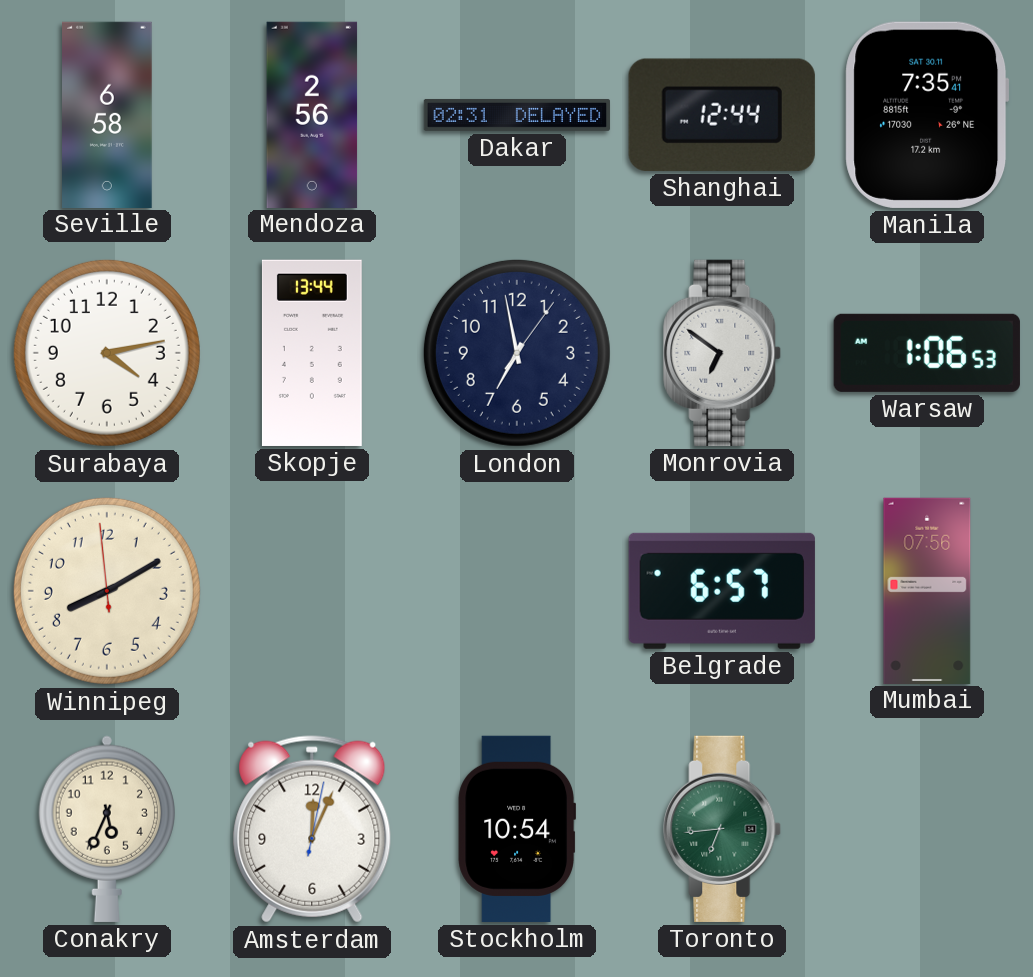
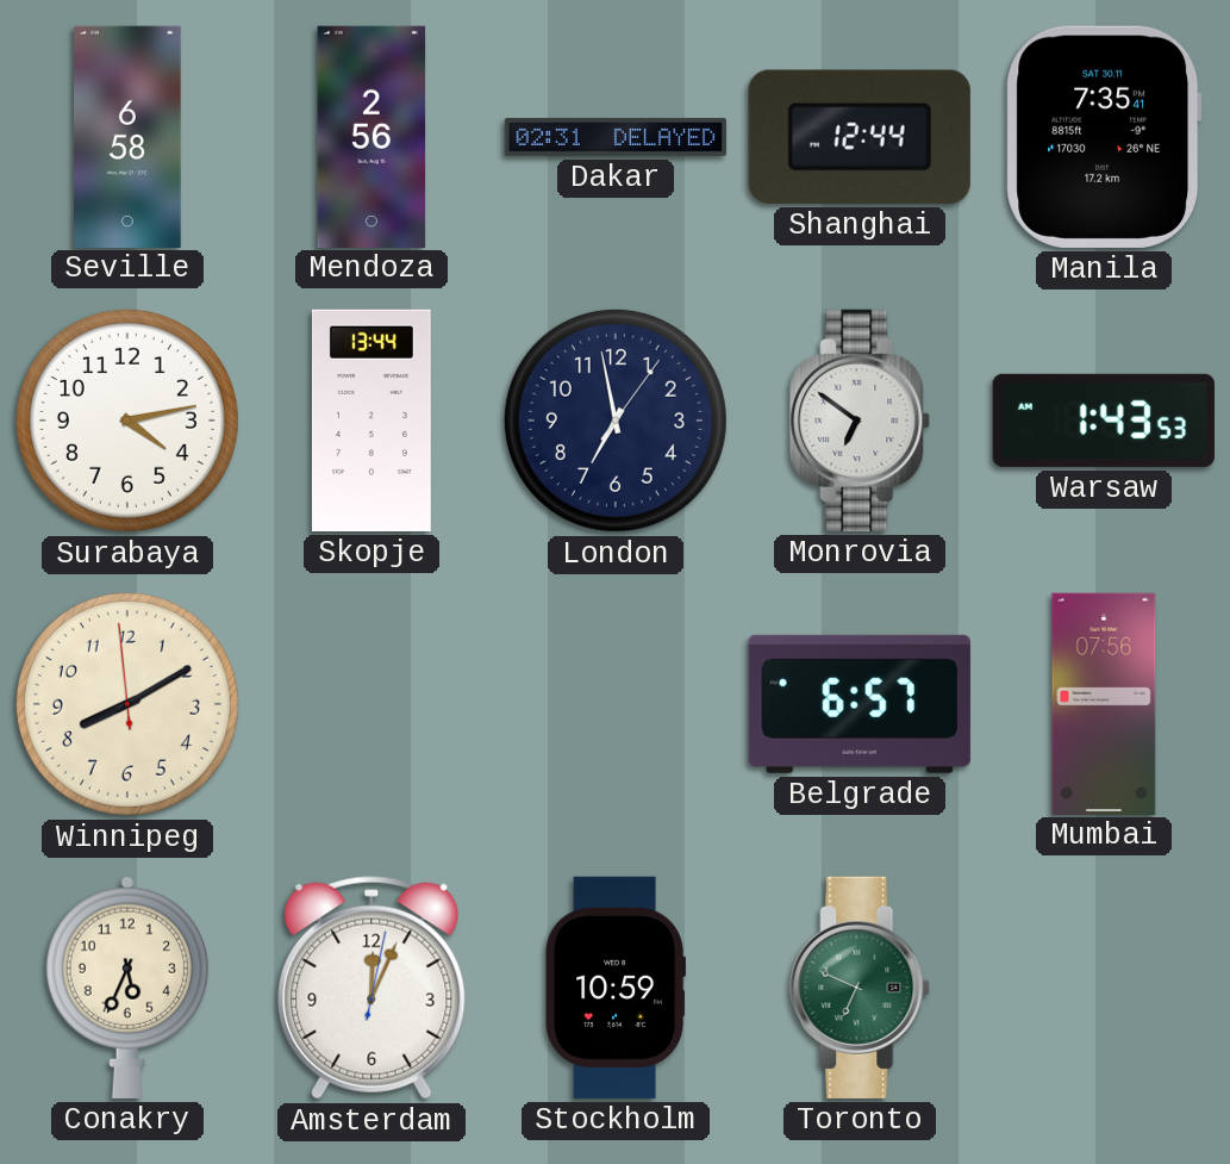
Warsaw: 1:06 -> 1:43
Stockholm: 10:54 -> 10:59
Toronto: 6:44 -> 6:49
